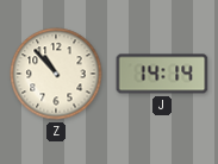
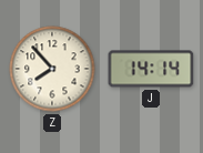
Z: 10:53 -> 7:53
